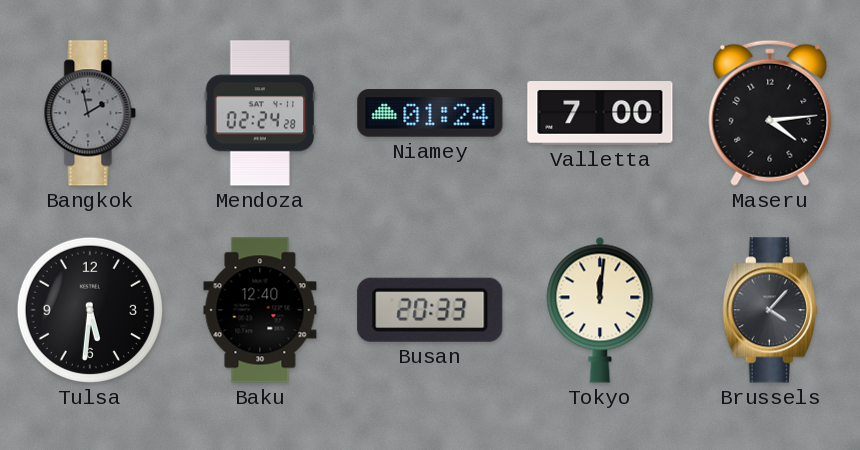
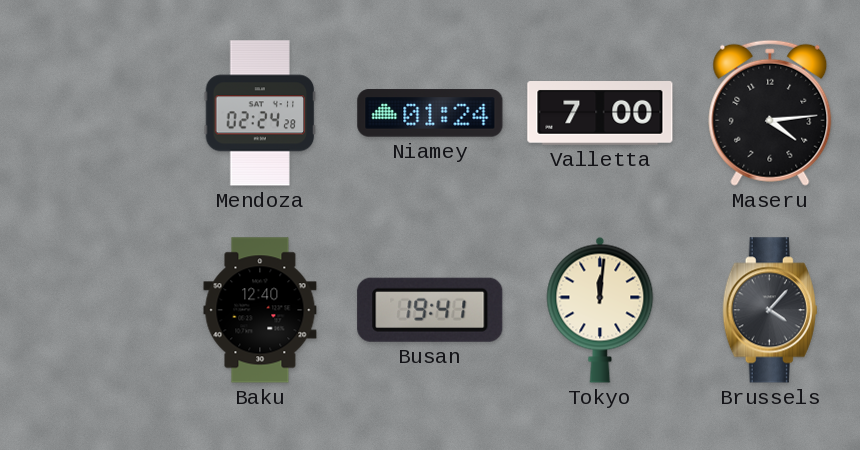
Bangkok: 1:58 -> none
Tulsa: 5:31 -> none
Busan: 20:33 -> 19:41
